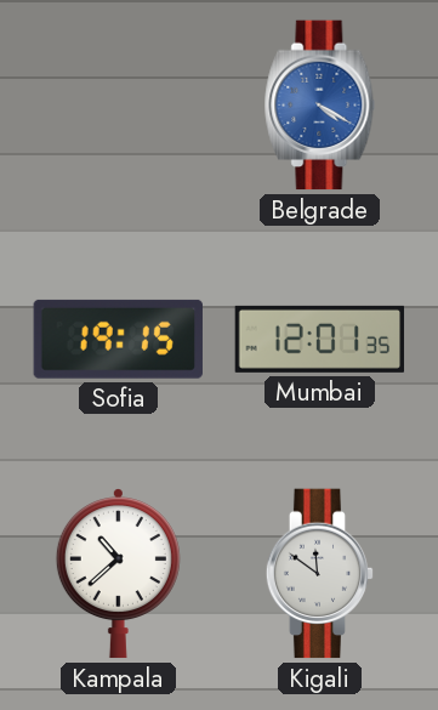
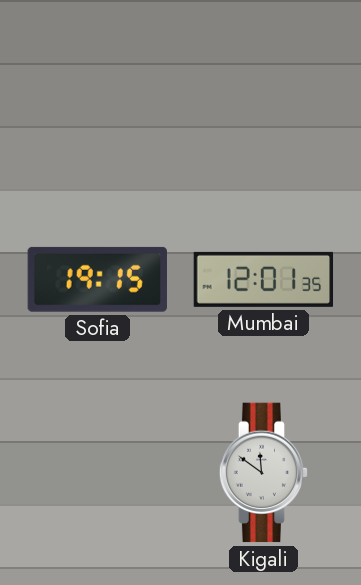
Belgrade: 4:20 -> none
Kampala: 10:38 -> none
